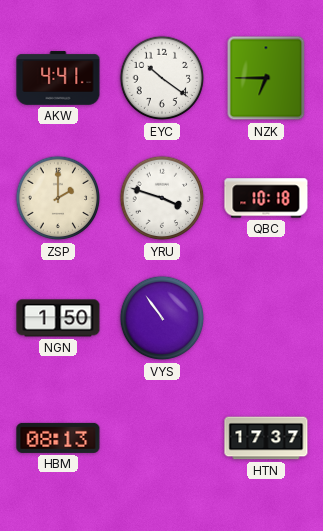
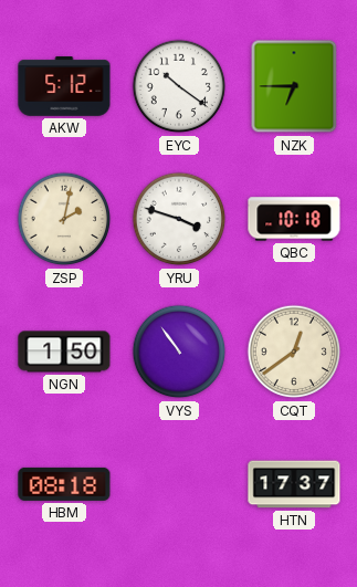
AKW: 4:41 -> 5:12
ZSP: 2:00 -> 2:02
CQT: none -> 12:39
HBM: 08:13 -> 08:18
